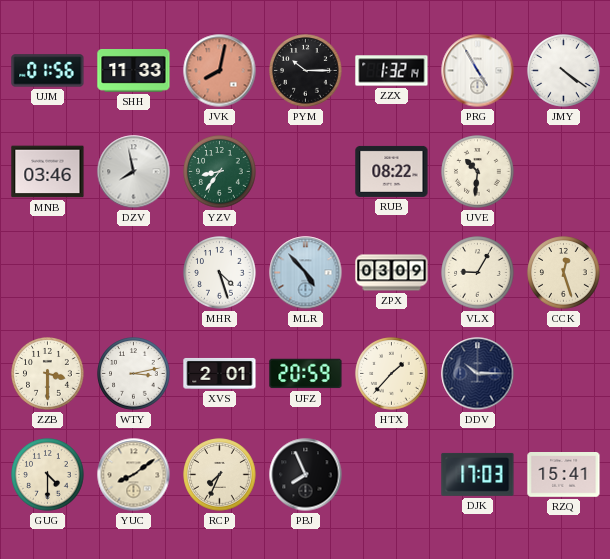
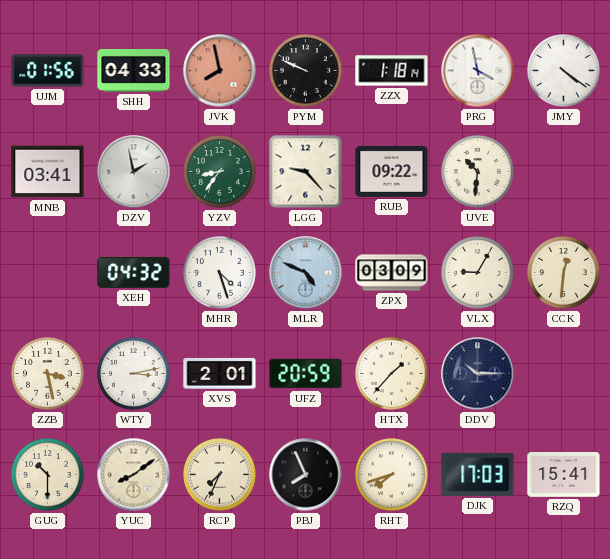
SHH: 11:33 -> 04:33
JVK: 8:02 -> 7:58
PYM: 10:15 -> 9:49
ZZX: 1:32 -> 1:18
PRG: 4:55 -> 3:58
MNB: 03:46 -> 03:41
DZV: 7:58 -> 1:58
LGG: none -> 9:23
RUB: 08:22 -> 09:22
XEH: none -> 04:32
MLR: 4:53 -> 4:49
CCK: 12:27 -> 12:31
ZZB: 3:30 -> 3:28
GUG: 4:30 -> 10:30
RHT: none -> 7:42
